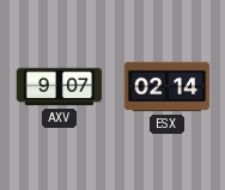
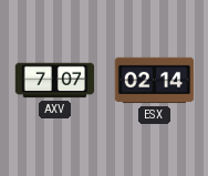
AXV: 9:07 -> 7:07
